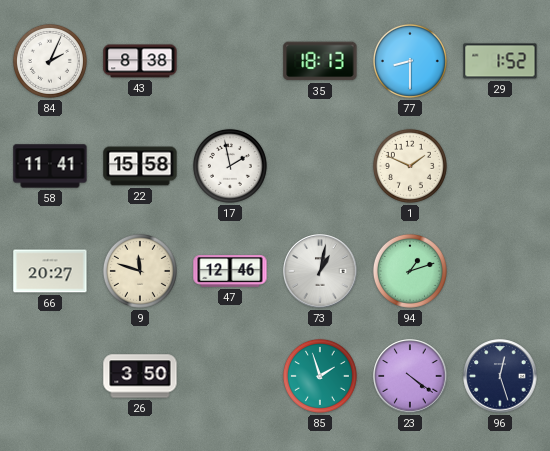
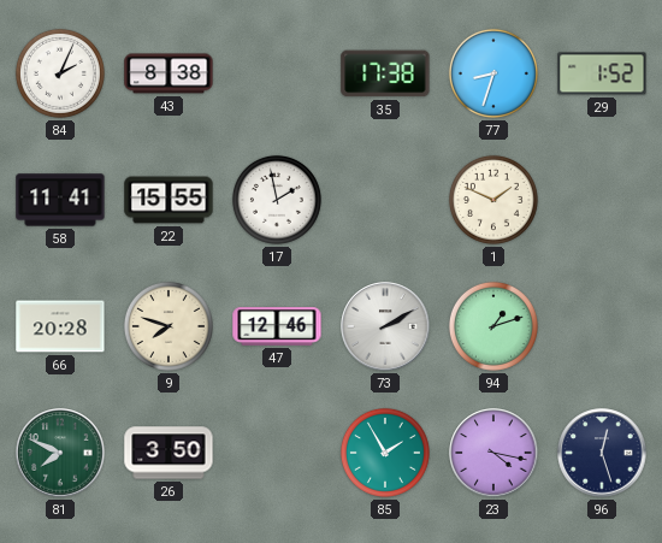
35: 18:13 -> 17:38
77: 8:30 -> 8:33
22: 15:58 -> 15:55
66: 20:27 -> 20:28
9: 11:48 -> 7:48
73: 1:02 -> 2:10
81: none -> 7:49
85: 1:57 -> 1:55
23: 4:21 -> 4:17
